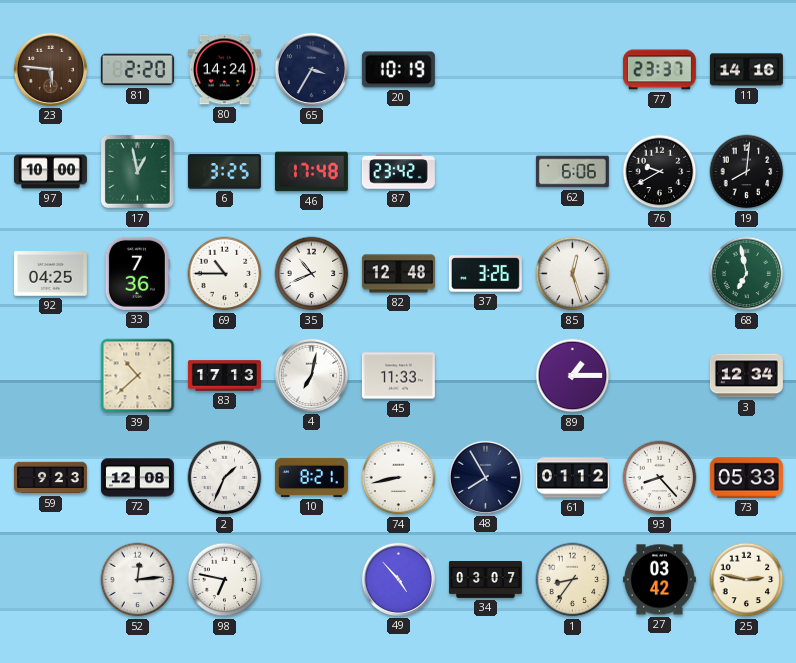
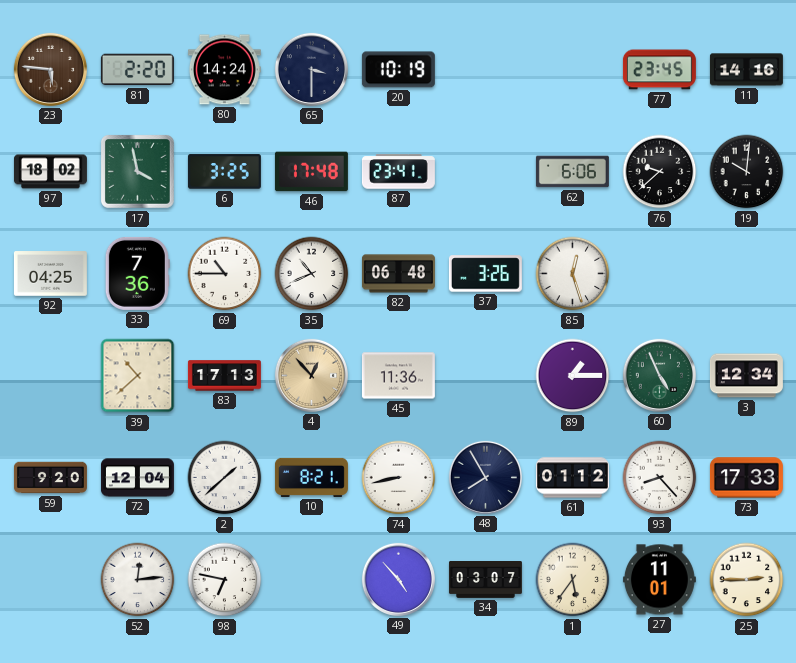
65: 3:35 -> 3:30
77: 23:37 -> 23:45
97: 10:00 -> 18:02
17: 12:58 -> 3:58
87: 23:42 -> 23:41
76: 9:40 -> 9:38
19: 8:01 -> 10:01
82: 12:48 -> 06:48
68: 6:58 -> none
4: 7:02 -> 12:53
4 dial: white -> champagne
45: 11:33 -> 11:36
60: none -> 4:56
59: 9:23 -> 9:20
72: 12:08 -> 12:04
2: 1:34 -> 1:38
73: 05:33 -> 17:33
1: 8:36 -> 5:36
27: 03:42 -> 11:01
25: 2:47 -> 2:45
